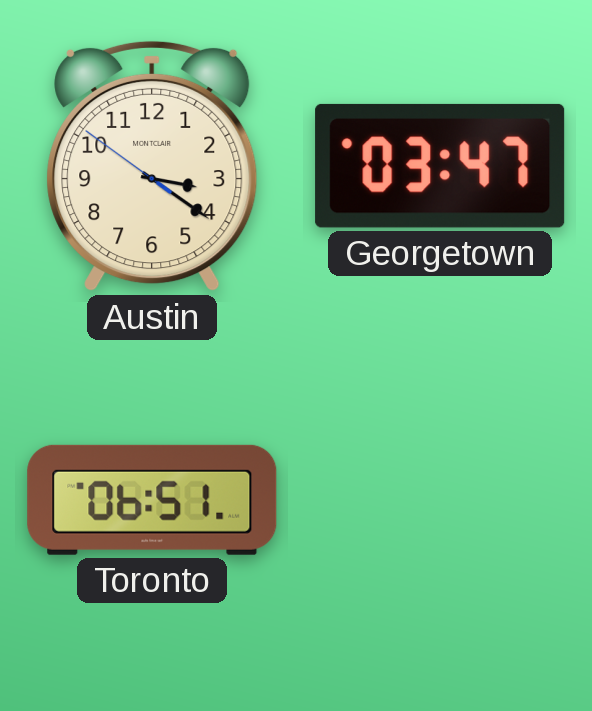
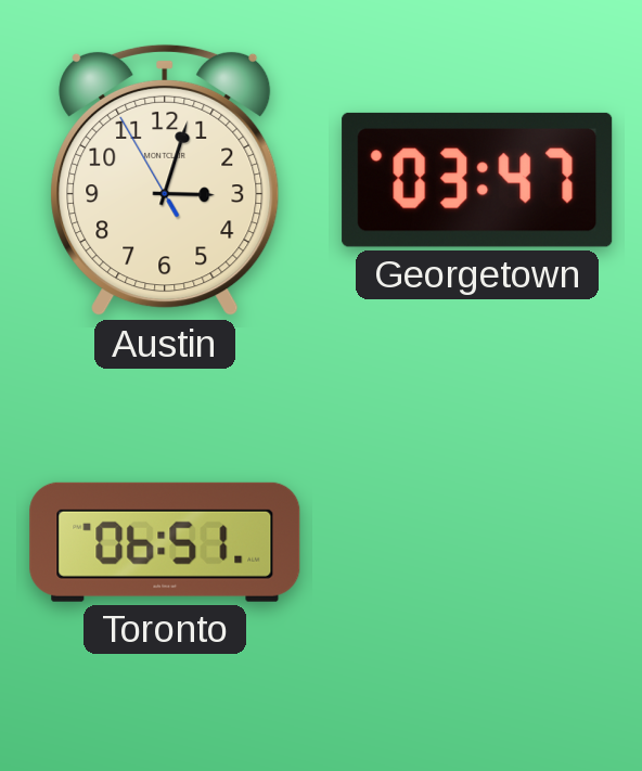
Austin: 3:20 -> 3:02
